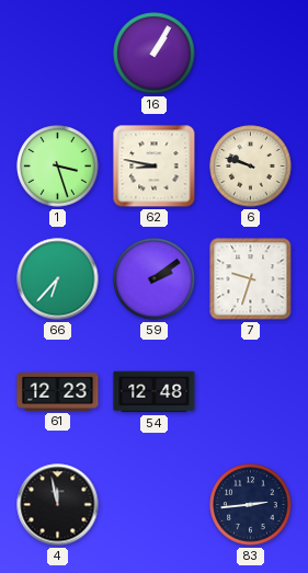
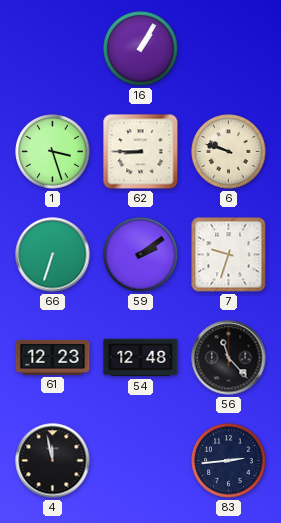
62: 8:47 -> 8:45
66: 6:37 -> 6:33
56: none -> 11:23
